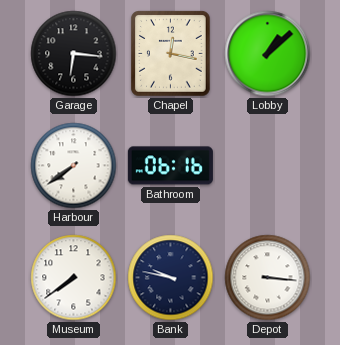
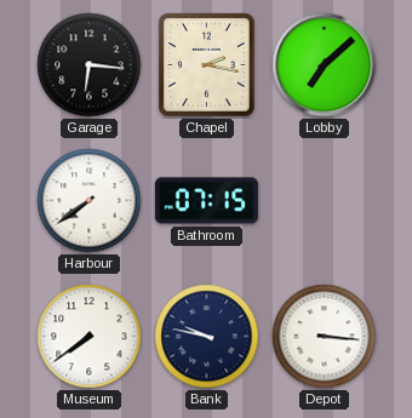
Chapel: 12:17 -> 2:17
Lobby: 1:08 -> 7:08
Bathroom: 06:16 -> 07:15
